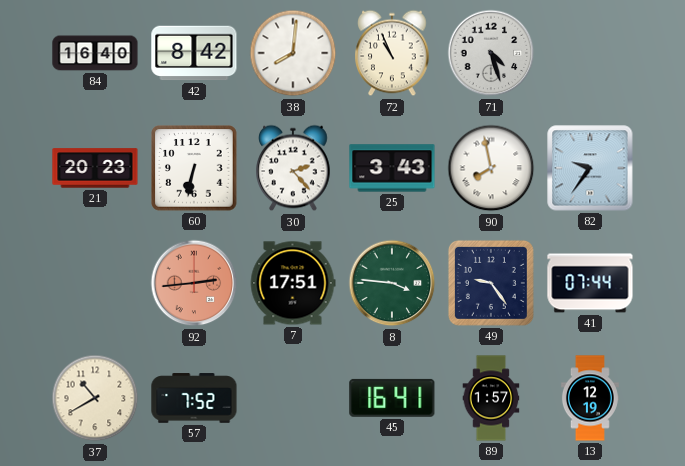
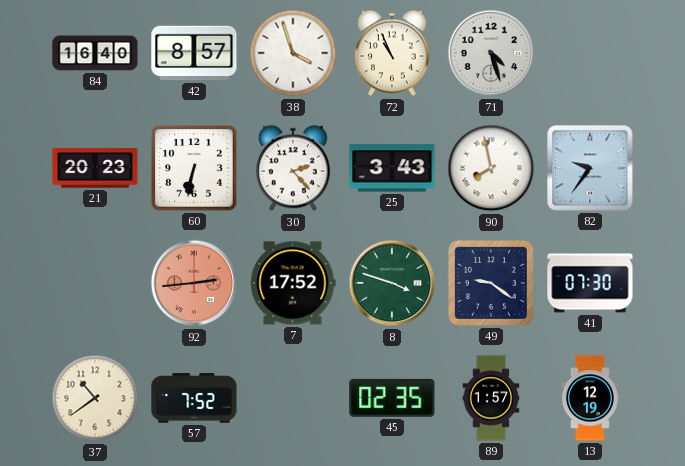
42: 8:42 -> 8:57
38: 8:01 -> 3:57
7: 17:51 -> 17:52
8: 3:46 -> 3:48
49: 9:24 -> 9:21
41: 07:44 -> 07:30
37: 10:40 -> 10:39
45: 16:41 -> 02:35
